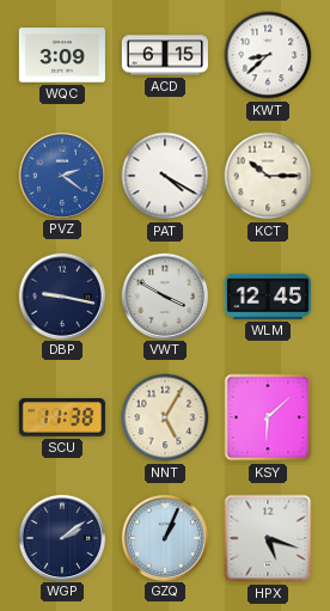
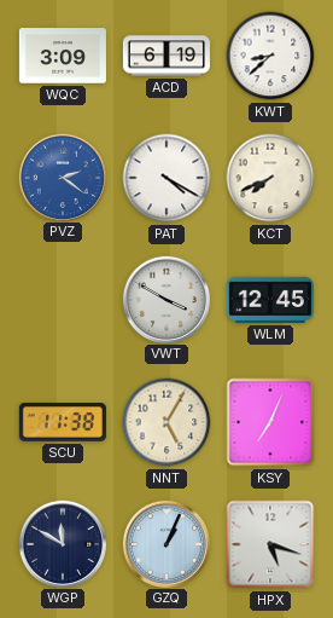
ACD: 6:15 -> 6:19
KCT: 10:15 -> 7:41
DBP: 9:17 -> none
KSY: 6:08 -> 7:04
WGP: 2:09 -> 11:50
